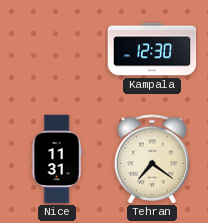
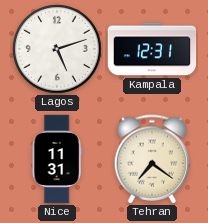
Lagos: none -> 5:12
Kampala: 12:30 -> 12:31
